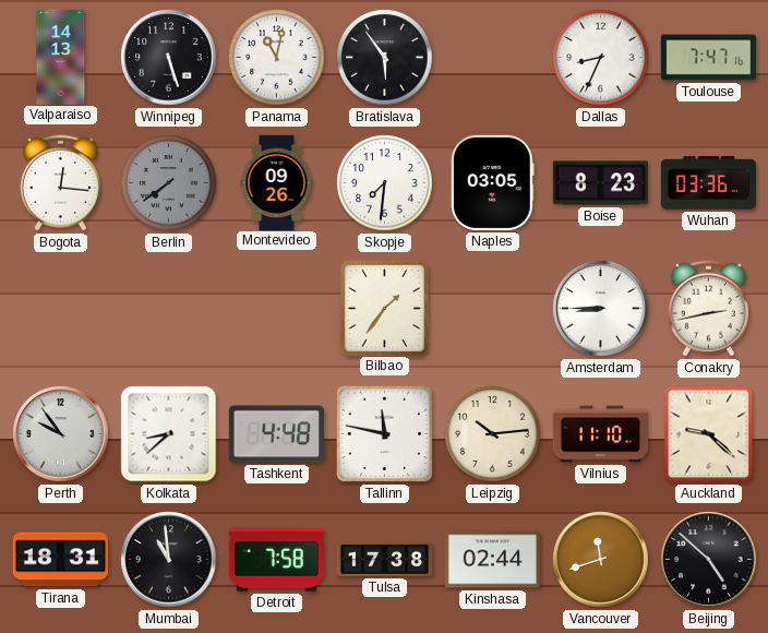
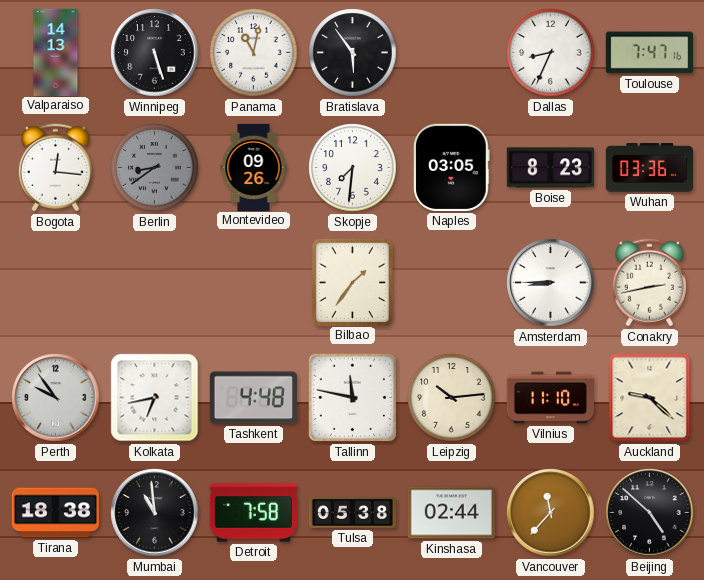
Berlin: 7:39 -> 8:39
Kolkata: 8:38 -> 6:43
Tirana: 18:31 -> 18:38
Tulsa: 17:38 -> 05:38
Vancouver: 11:42 -> 11:37
